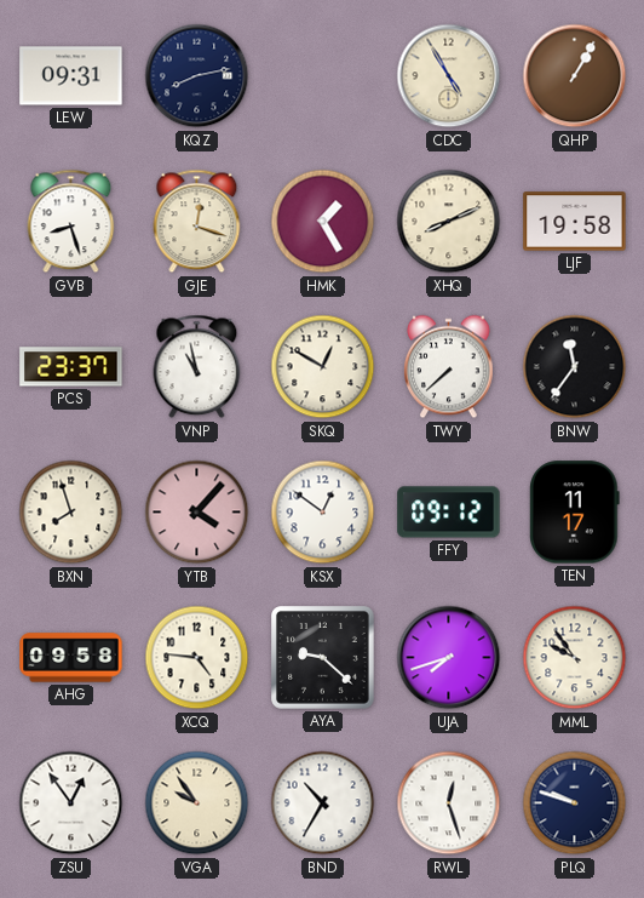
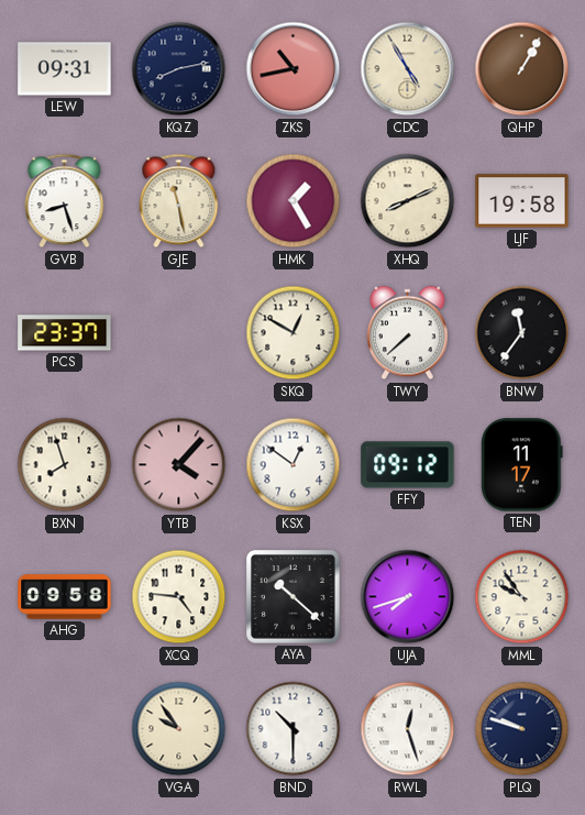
ZKS: none -> 10:43
GJE: 12:18 -> 11:28
VNP: 10:58 -> none
AYA: 9:22 -> 10:22
ZSU: 12:54 -> none
BND: 10:35 -> 10:30
